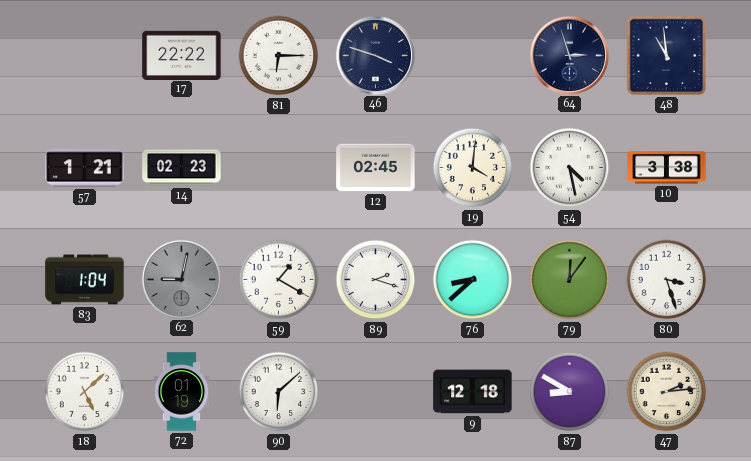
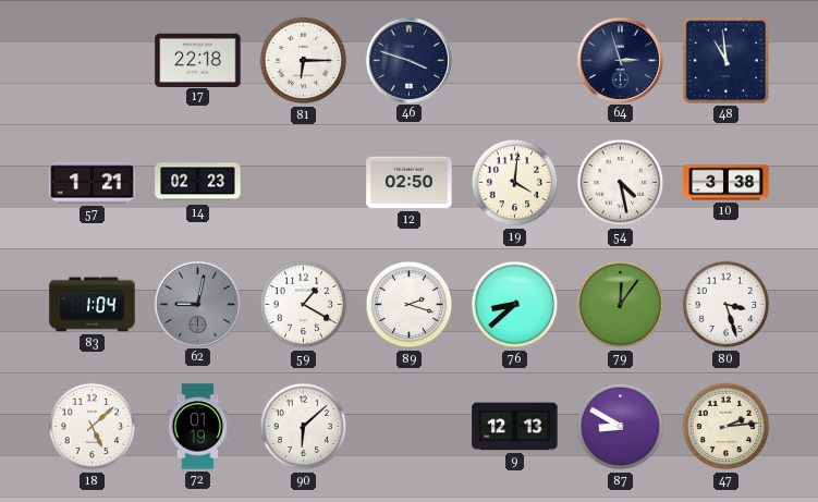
17: 22:22 -> 22:18
12: 02:45 -> 02:50
9: 12:18 -> 12:13
